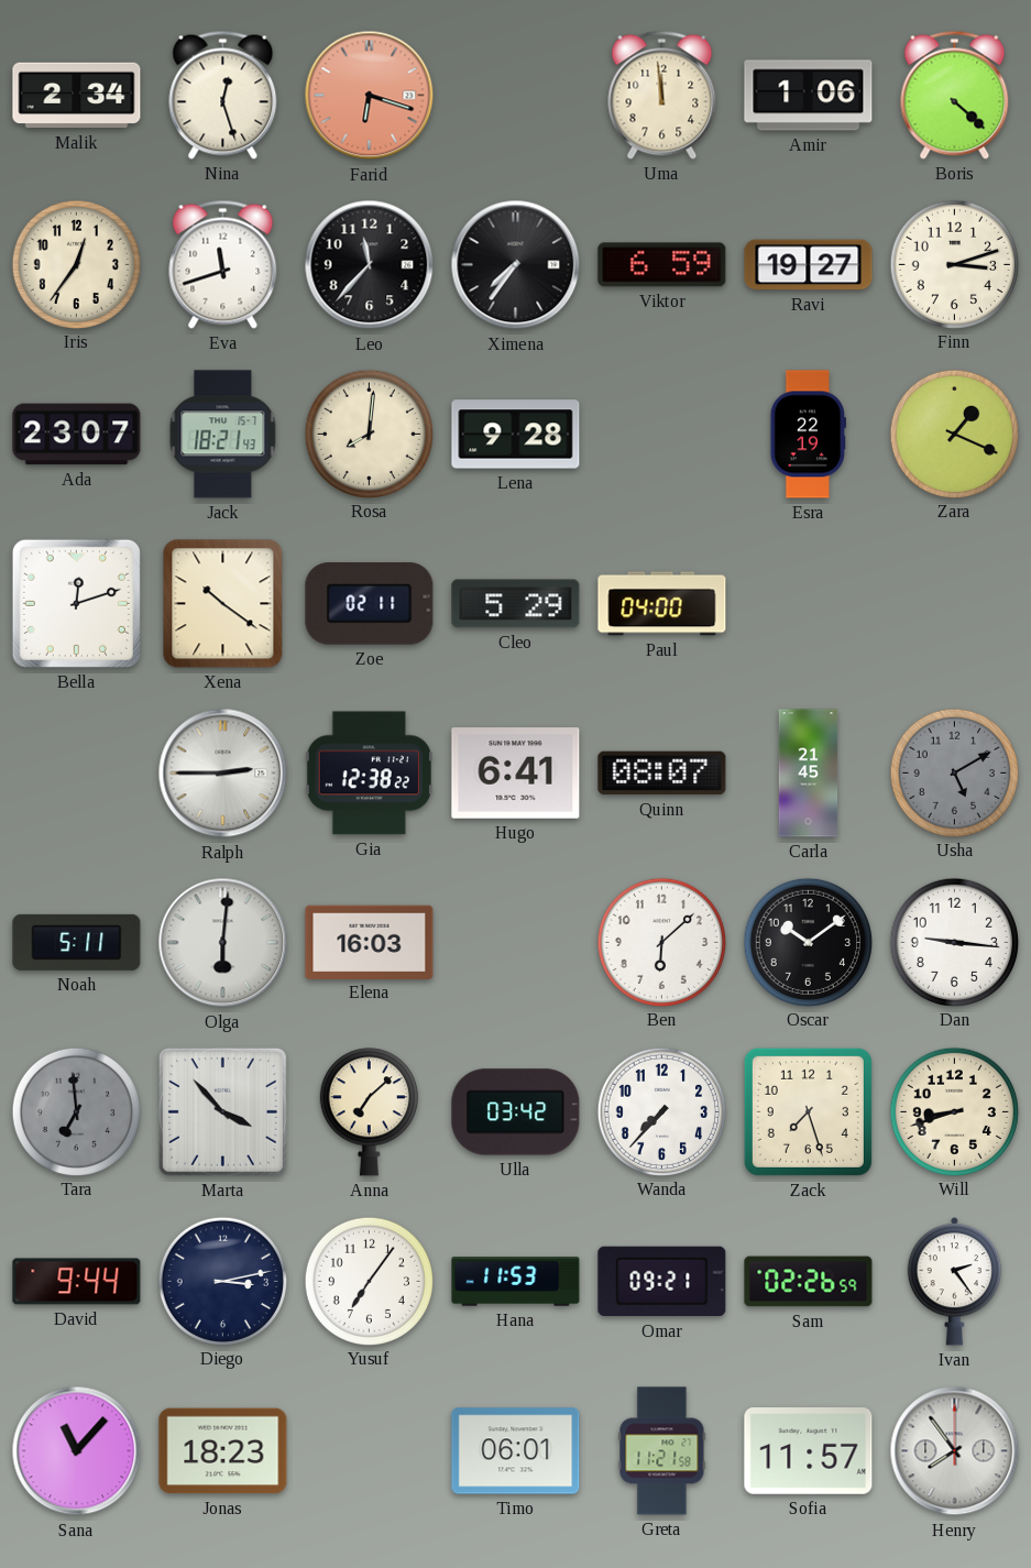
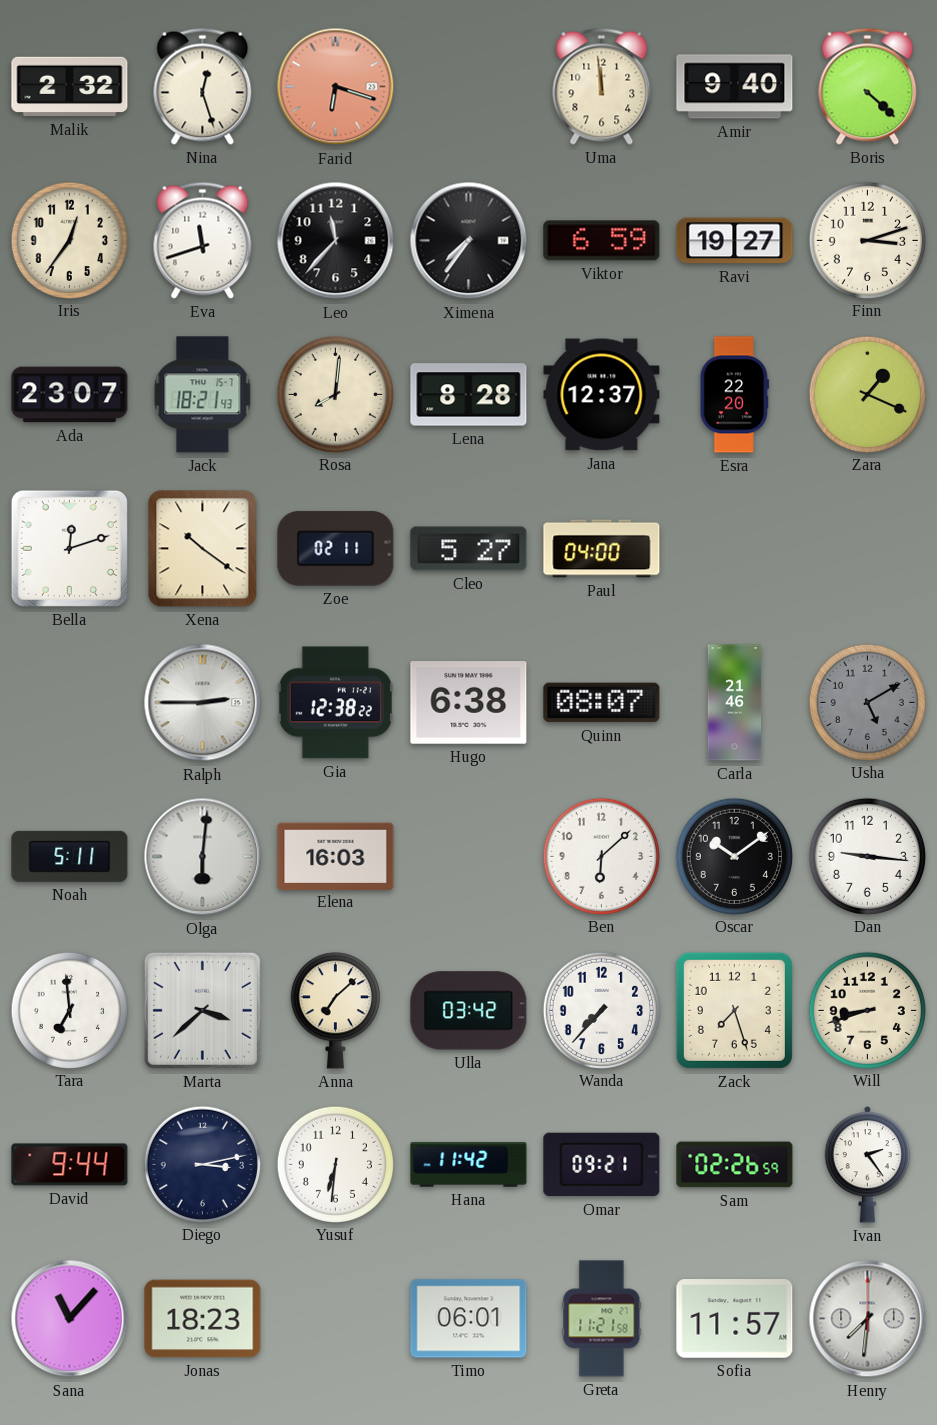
Malik: 2:34 -> 2:32
Amir: 1:06 -> 9:40
Lena: 9:28 -> 8:28
Jana: none -> 12:37
Esra: 22:19 -> 22:20
Cleo: 5:29 -> 5:27
Hugo: 6:41 -> 6:38
Carla: 21:45 -> 21:46
Tara dial: grey -> white
Marta: 3:53 -> 3:38
Yusuf: 7:06 -> 6:31
Hana: 11:53 -> 11:42
Henry: 7:54 -> 7:31
